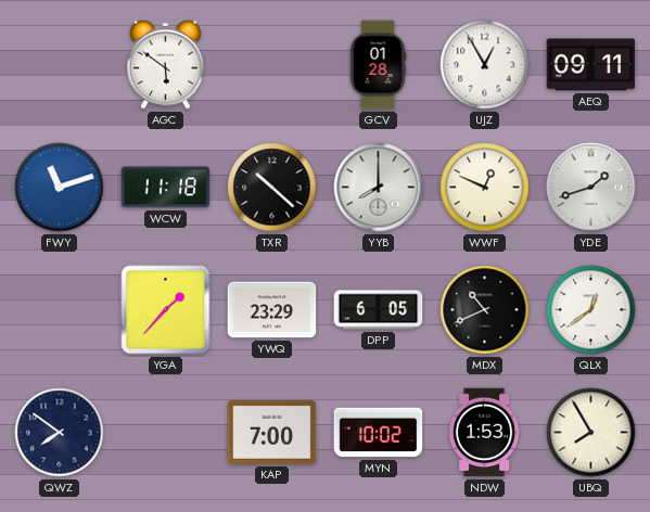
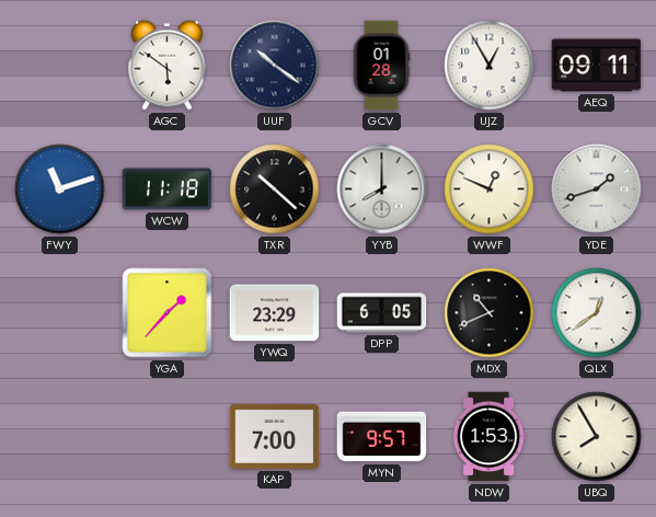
UUF: none -> 10:21
QWZ: 7:51 -> none
MYN: 10:02 -> 9:57
